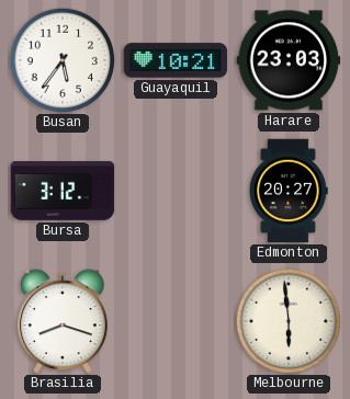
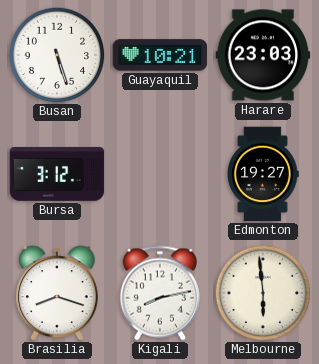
Busan: 5:36 -> 5:27
Edmonton: 20:27 -> 19:27
Kigali: none -> 8:13
